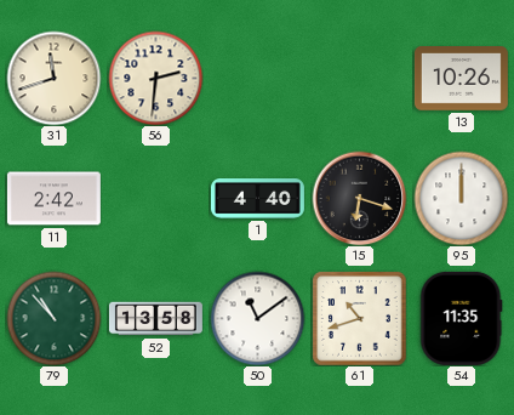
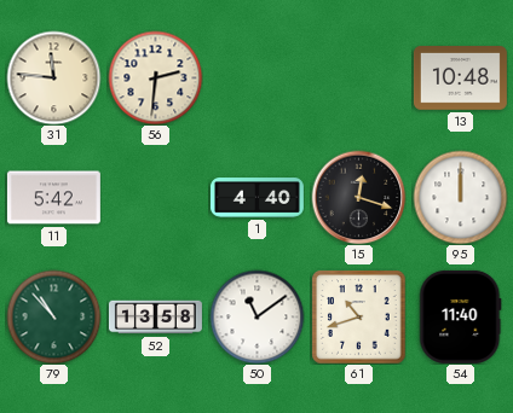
31: 11:42 -> 11:46
13: 10:26 -> 10:48
11: 2:42 -> 5:42
15: 6:18 -> 12:18
54: 11:35 -> 11:40
